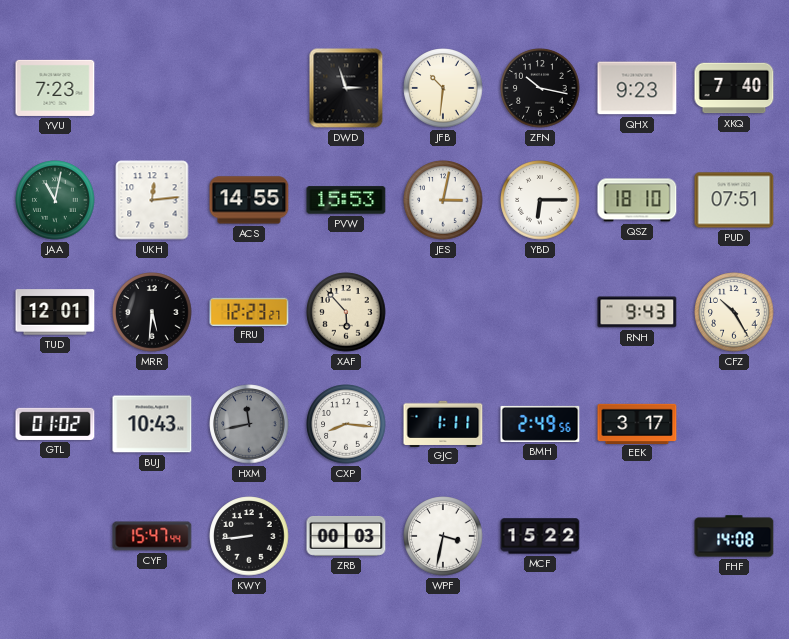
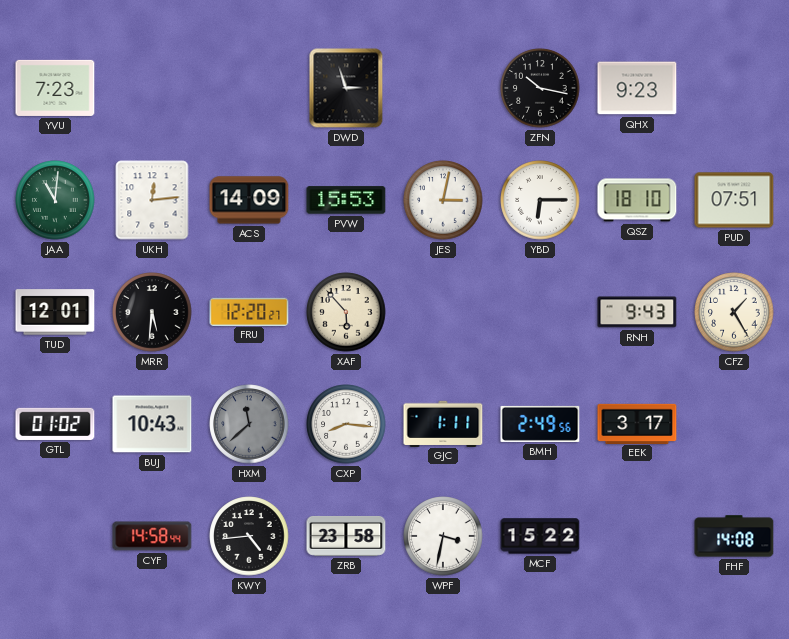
JFB: 10:31 -> none
XKQ: 7:40 -> none
JAA: 11:02 -> 11:01
ACS: 14:55 -> 14:09
FRU: 12:23 -> 12:20
CFZ: 10:25 -> 1:25
HXM: 11:43 -> 11:38
CYF: 15:47 -> 14:58
KWY: 8:44 -> 4:44
ZRB: 00:03 -> 23:58
